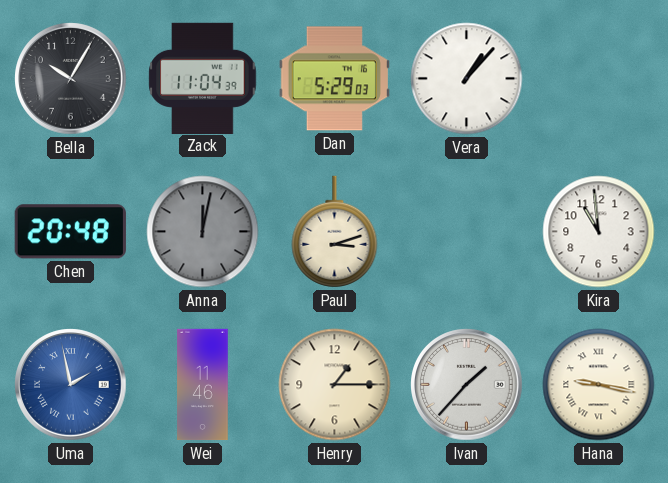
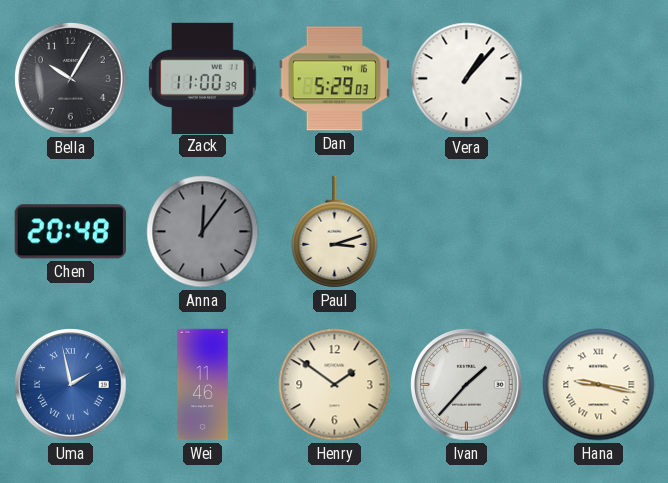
Zack: 11:04 -> 11:00
Anna: 12:02 -> 12:06
Kira: 10:59 -> none
Henry: 1:15 -> 1:51
